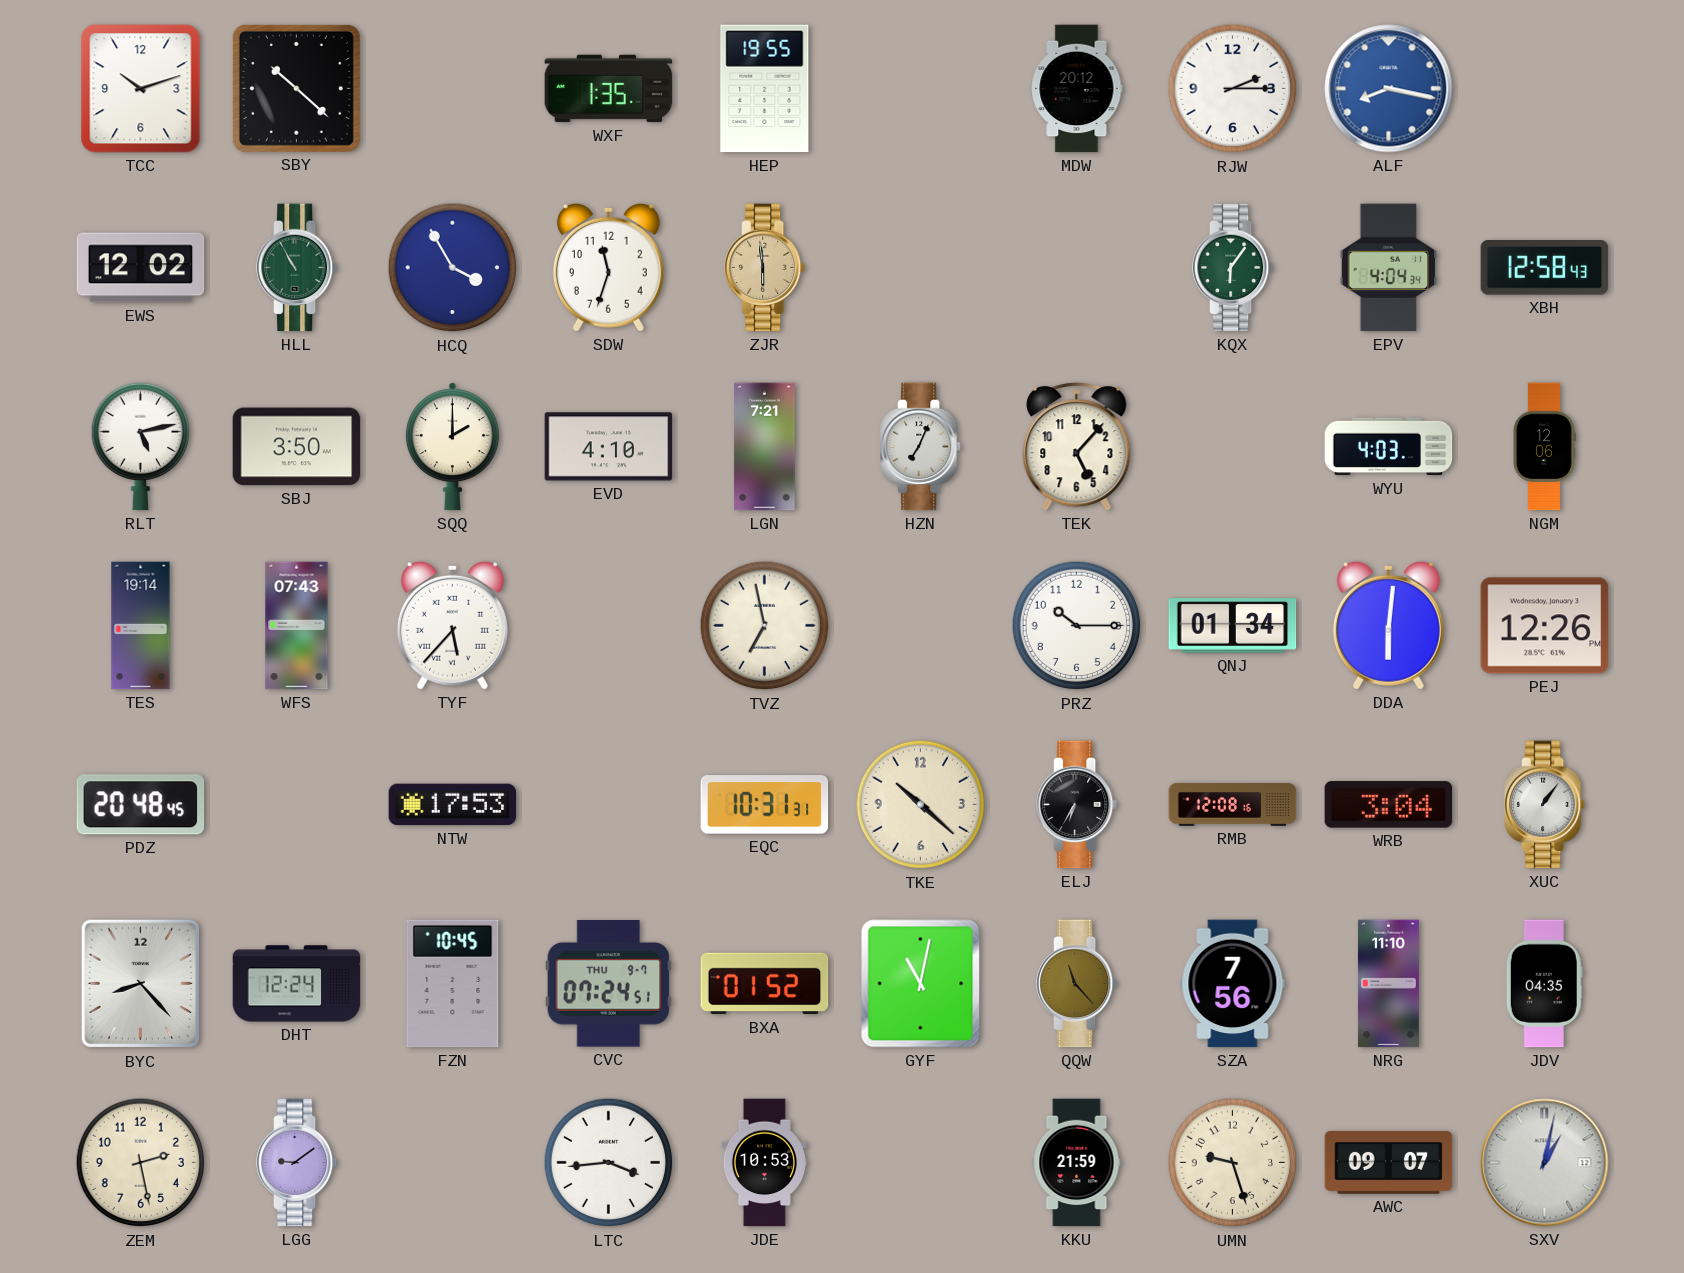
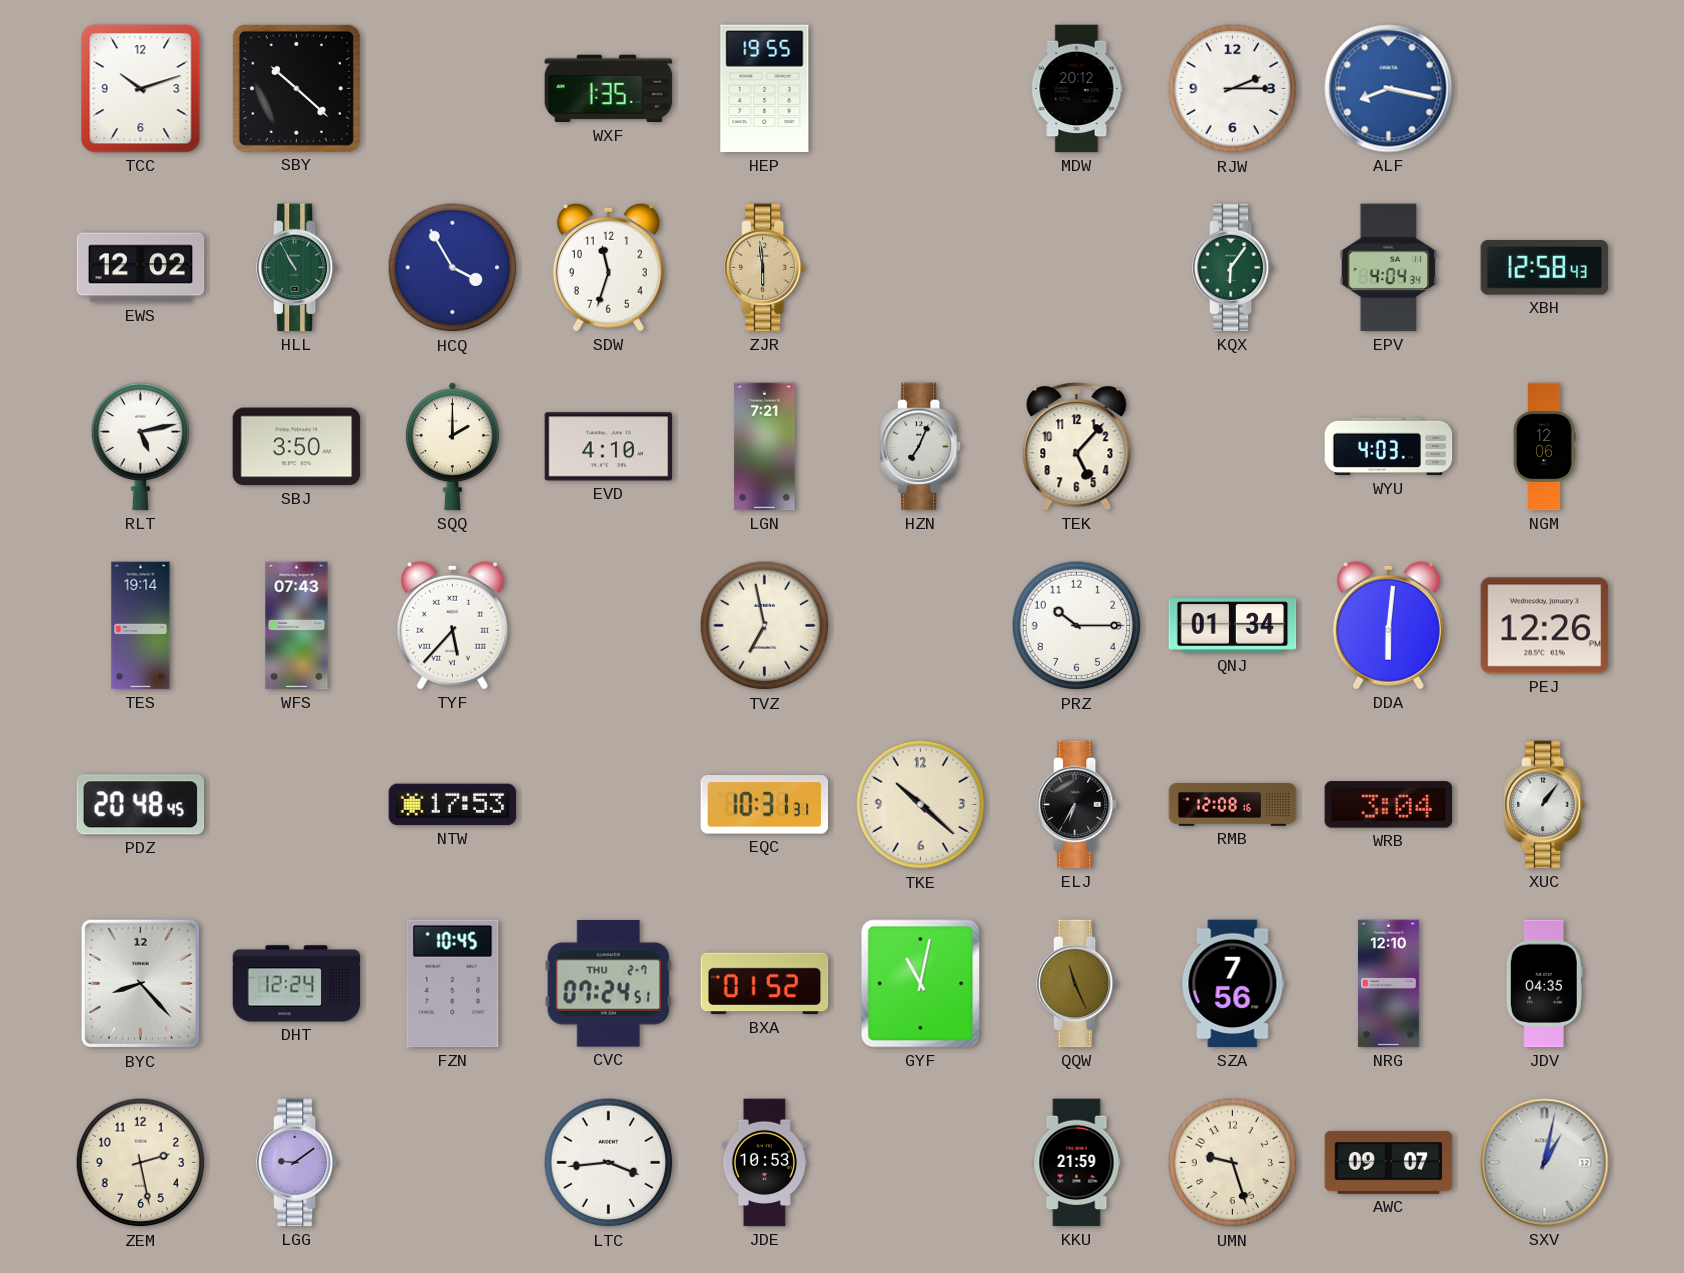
CVC date: THU 9-7 -> THU 2-7
QQW: 11:23 -> 11:26
NRG: 11:10 -> 12:10
